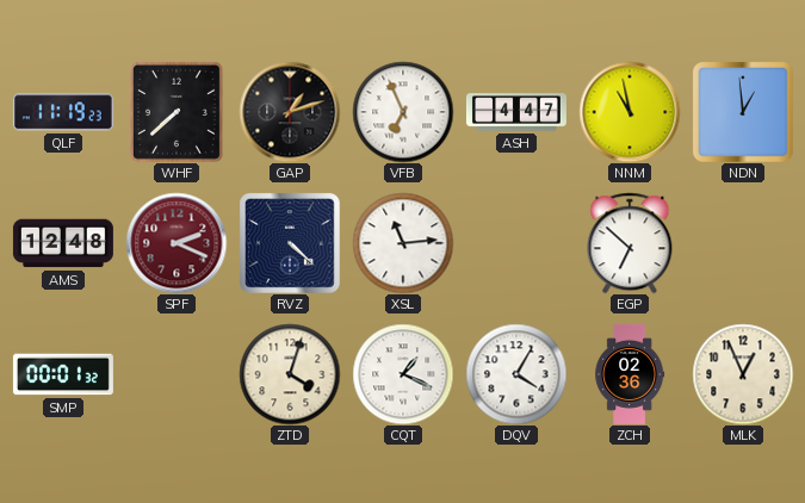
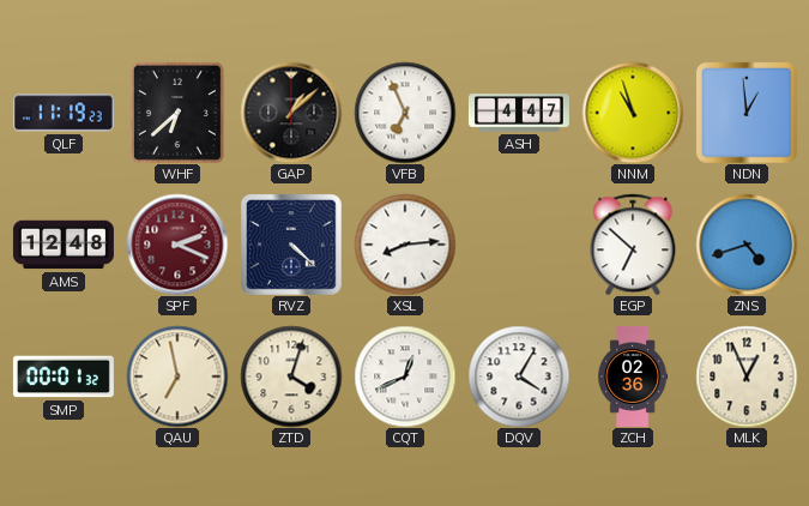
WHF: 7:38 -> 6:38
GAP: 1:12 -> 1:08
NNM: 10:58 -> 10:57
XSL: 11:14 -> 8:14
ZNS: none -> 4:42
QAU: none -> 6:58
CQT: 1:19 -> 12:41
